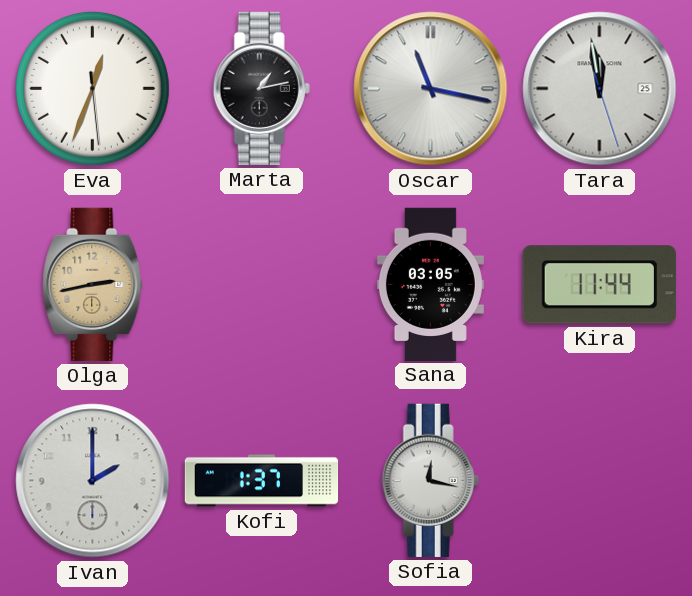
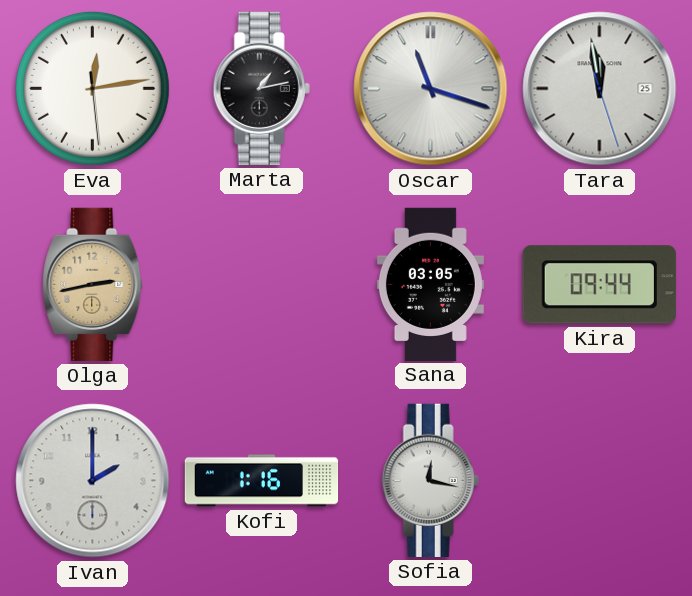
Eva: 12:33 -> 12:13
Oscar: 11:17 -> 11:18
Kira: 11:44 -> 09:44
Kofi: 1:37 -> 1:16
